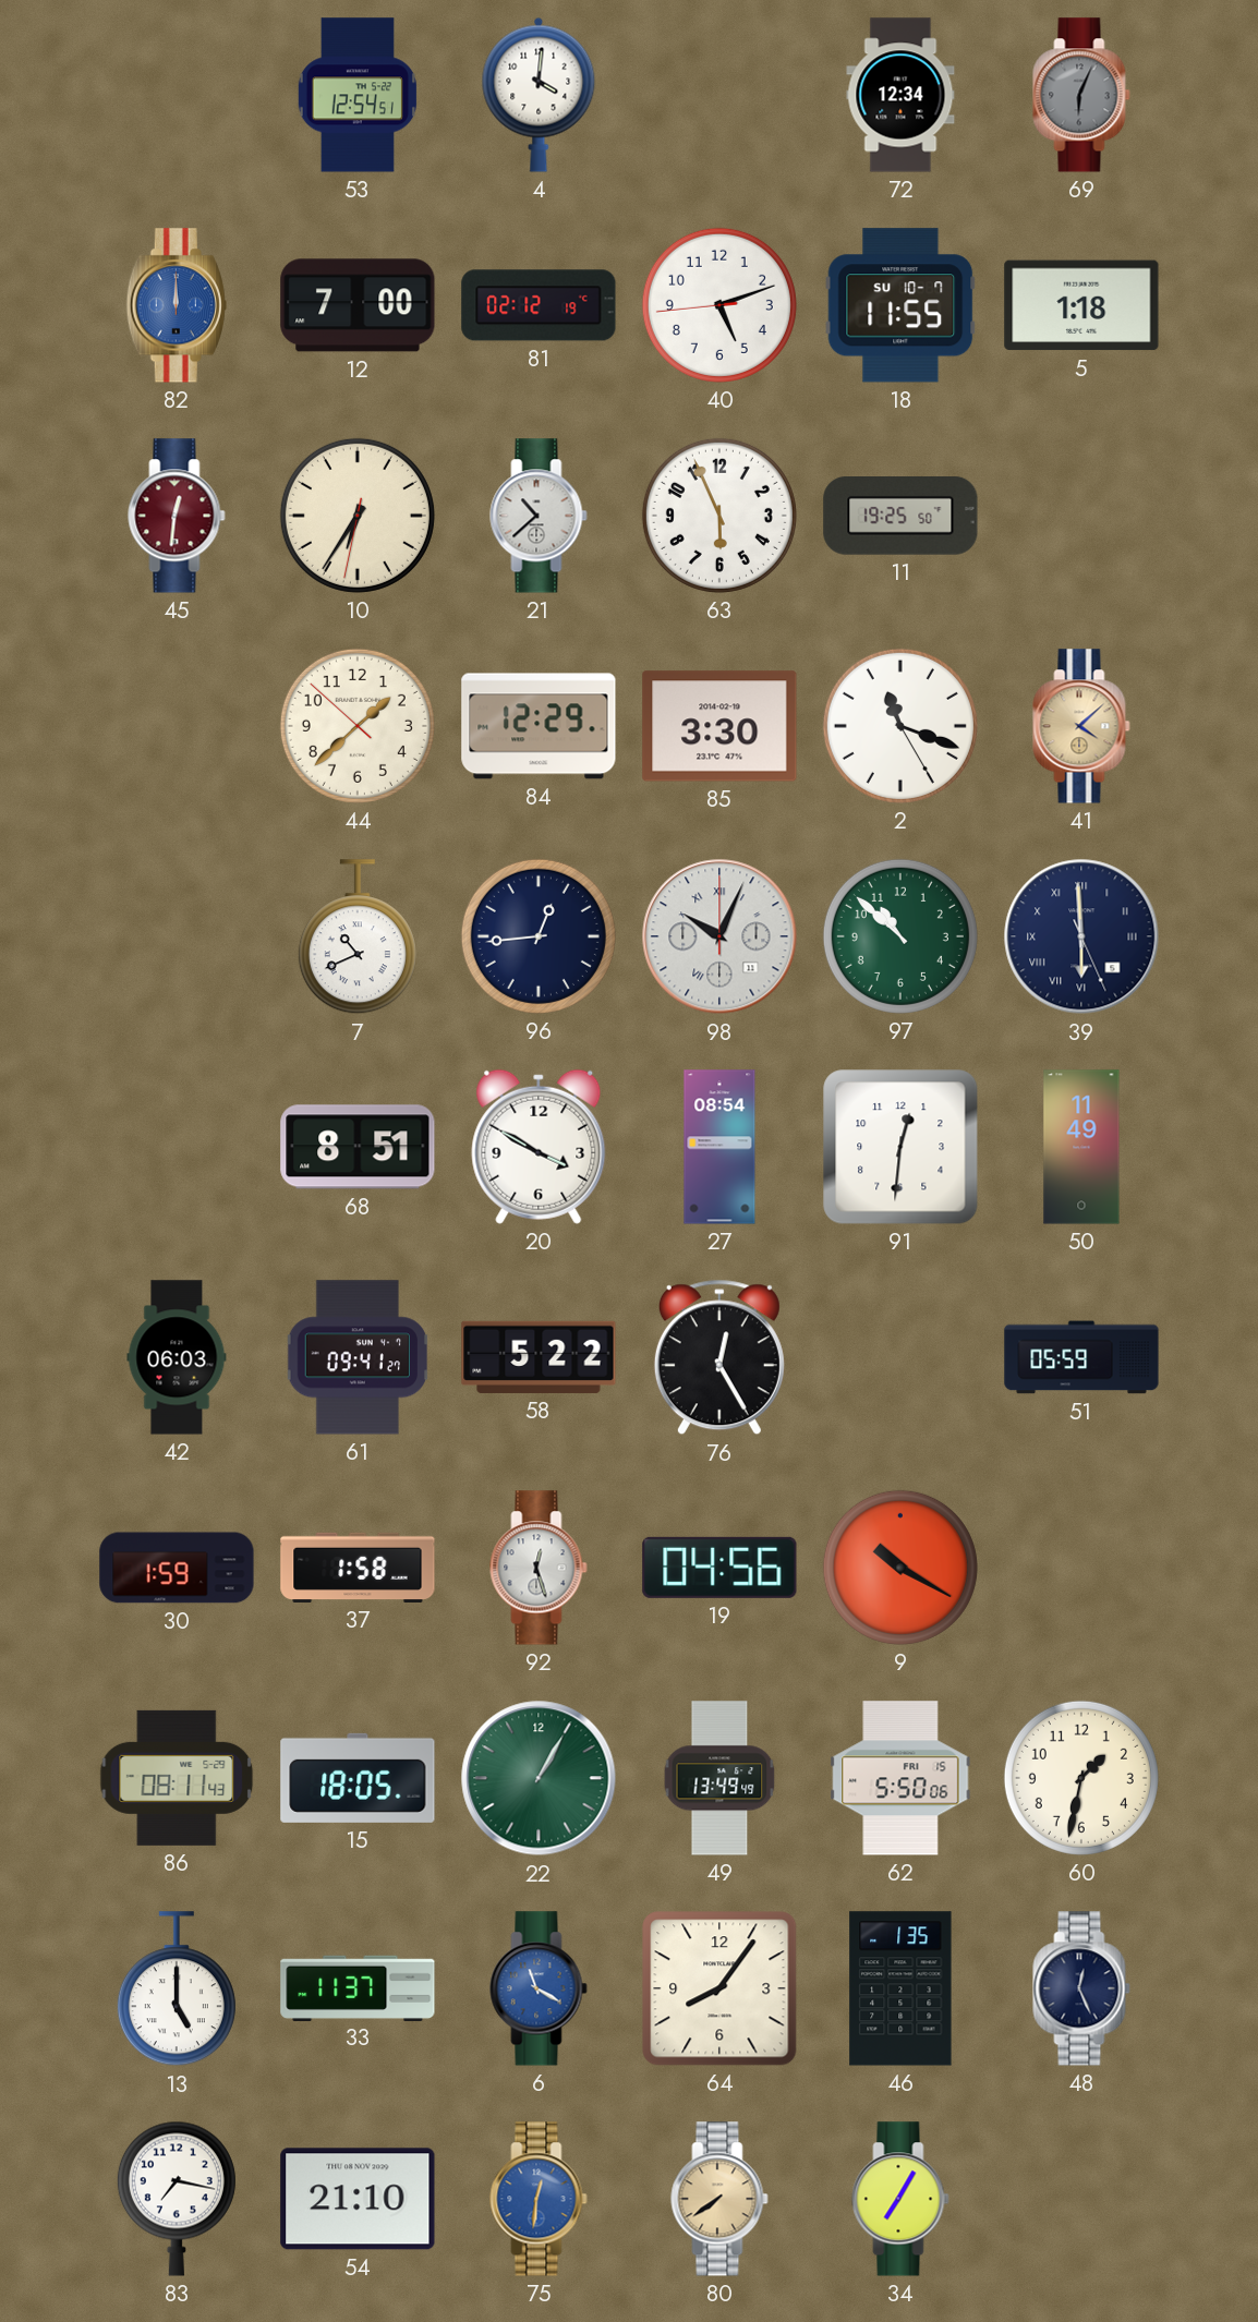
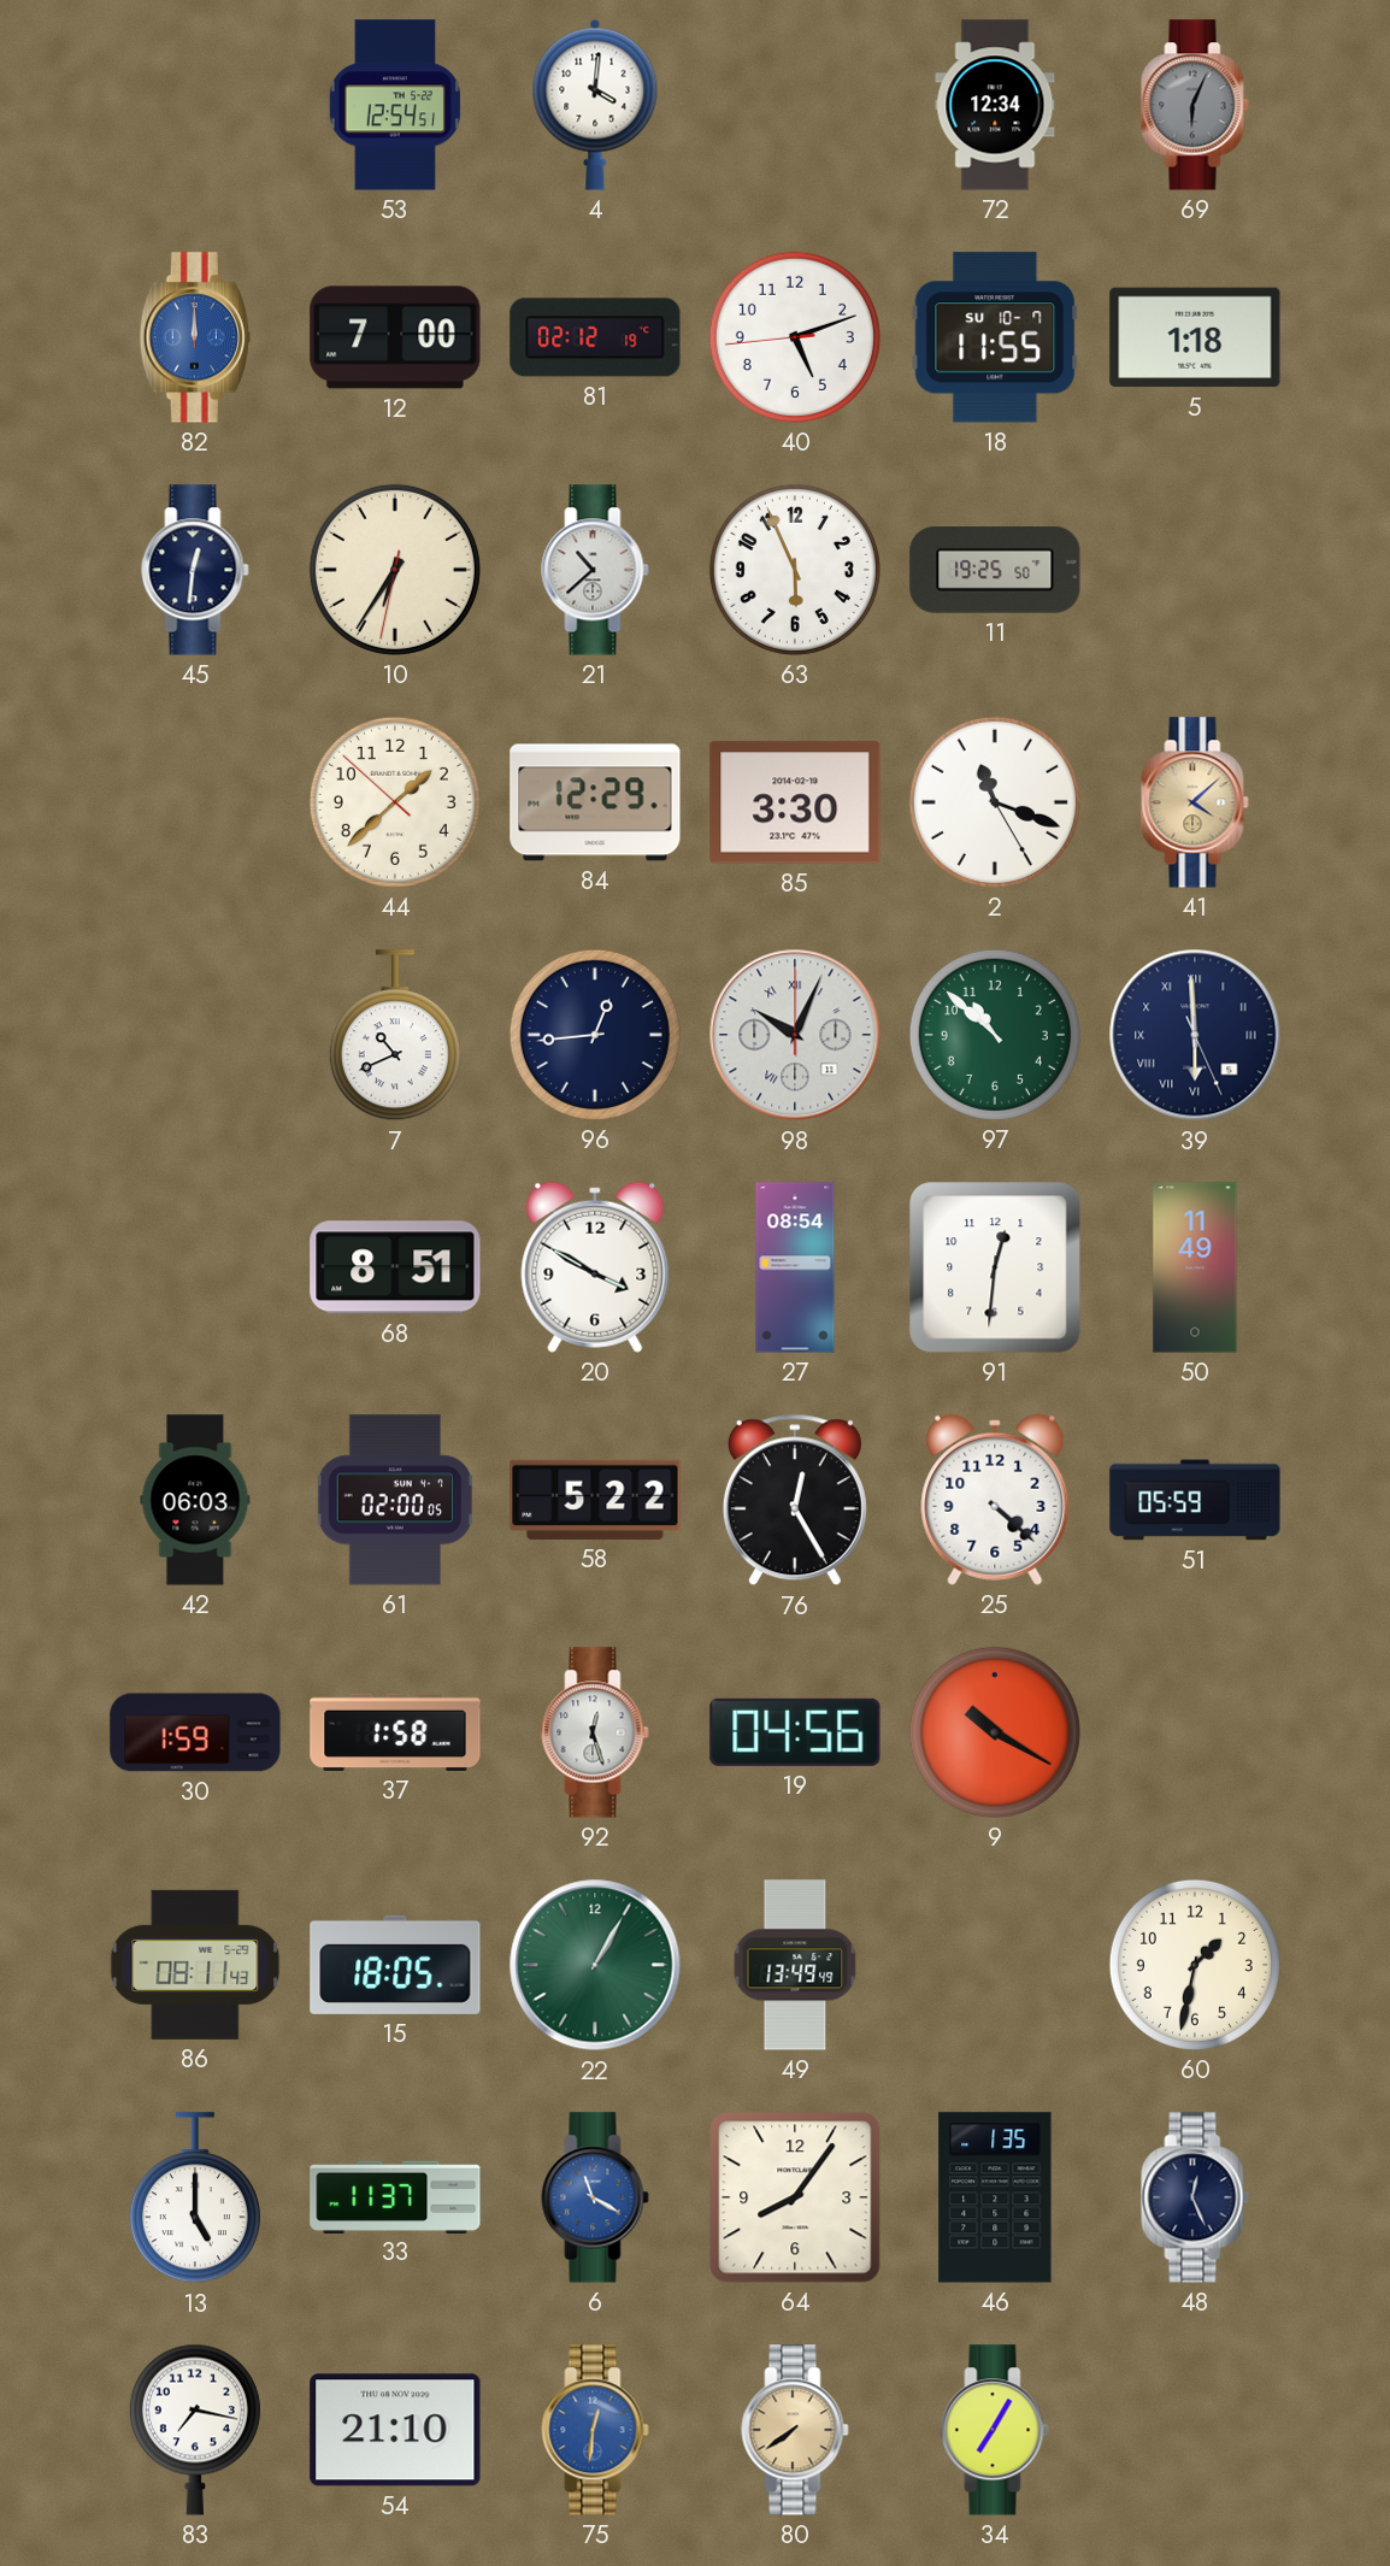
45 dial: burgundy -> navy
61: 09:41 -> 02:00
25: none -> 4:22
62: 5:50 -> none
